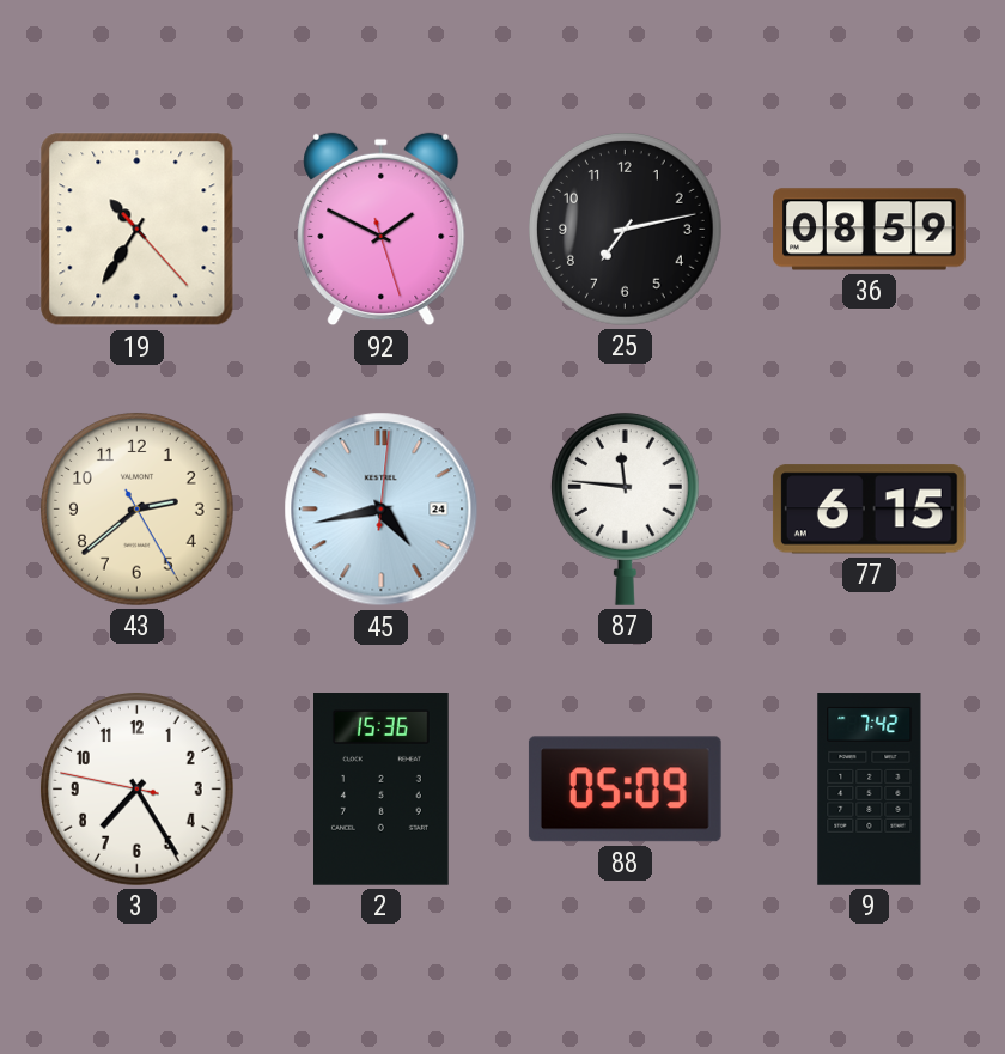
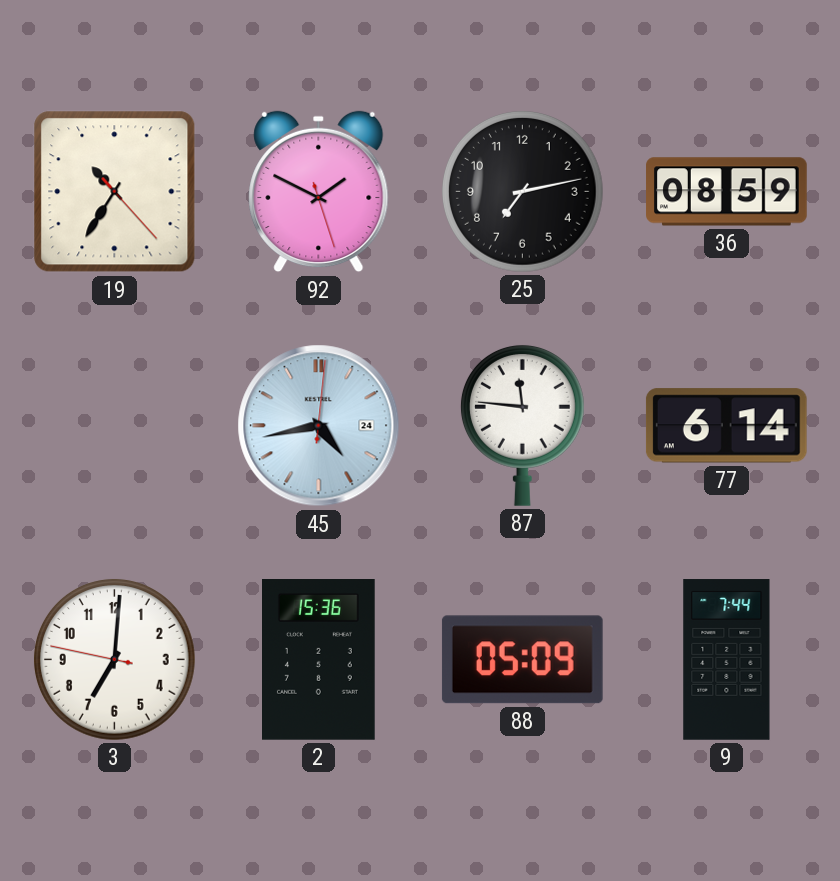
43: 2:38 -> none
77: 6:15 -> 6:14
3: 7:24 -> 7:00
9: 7:42 -> 7:44
